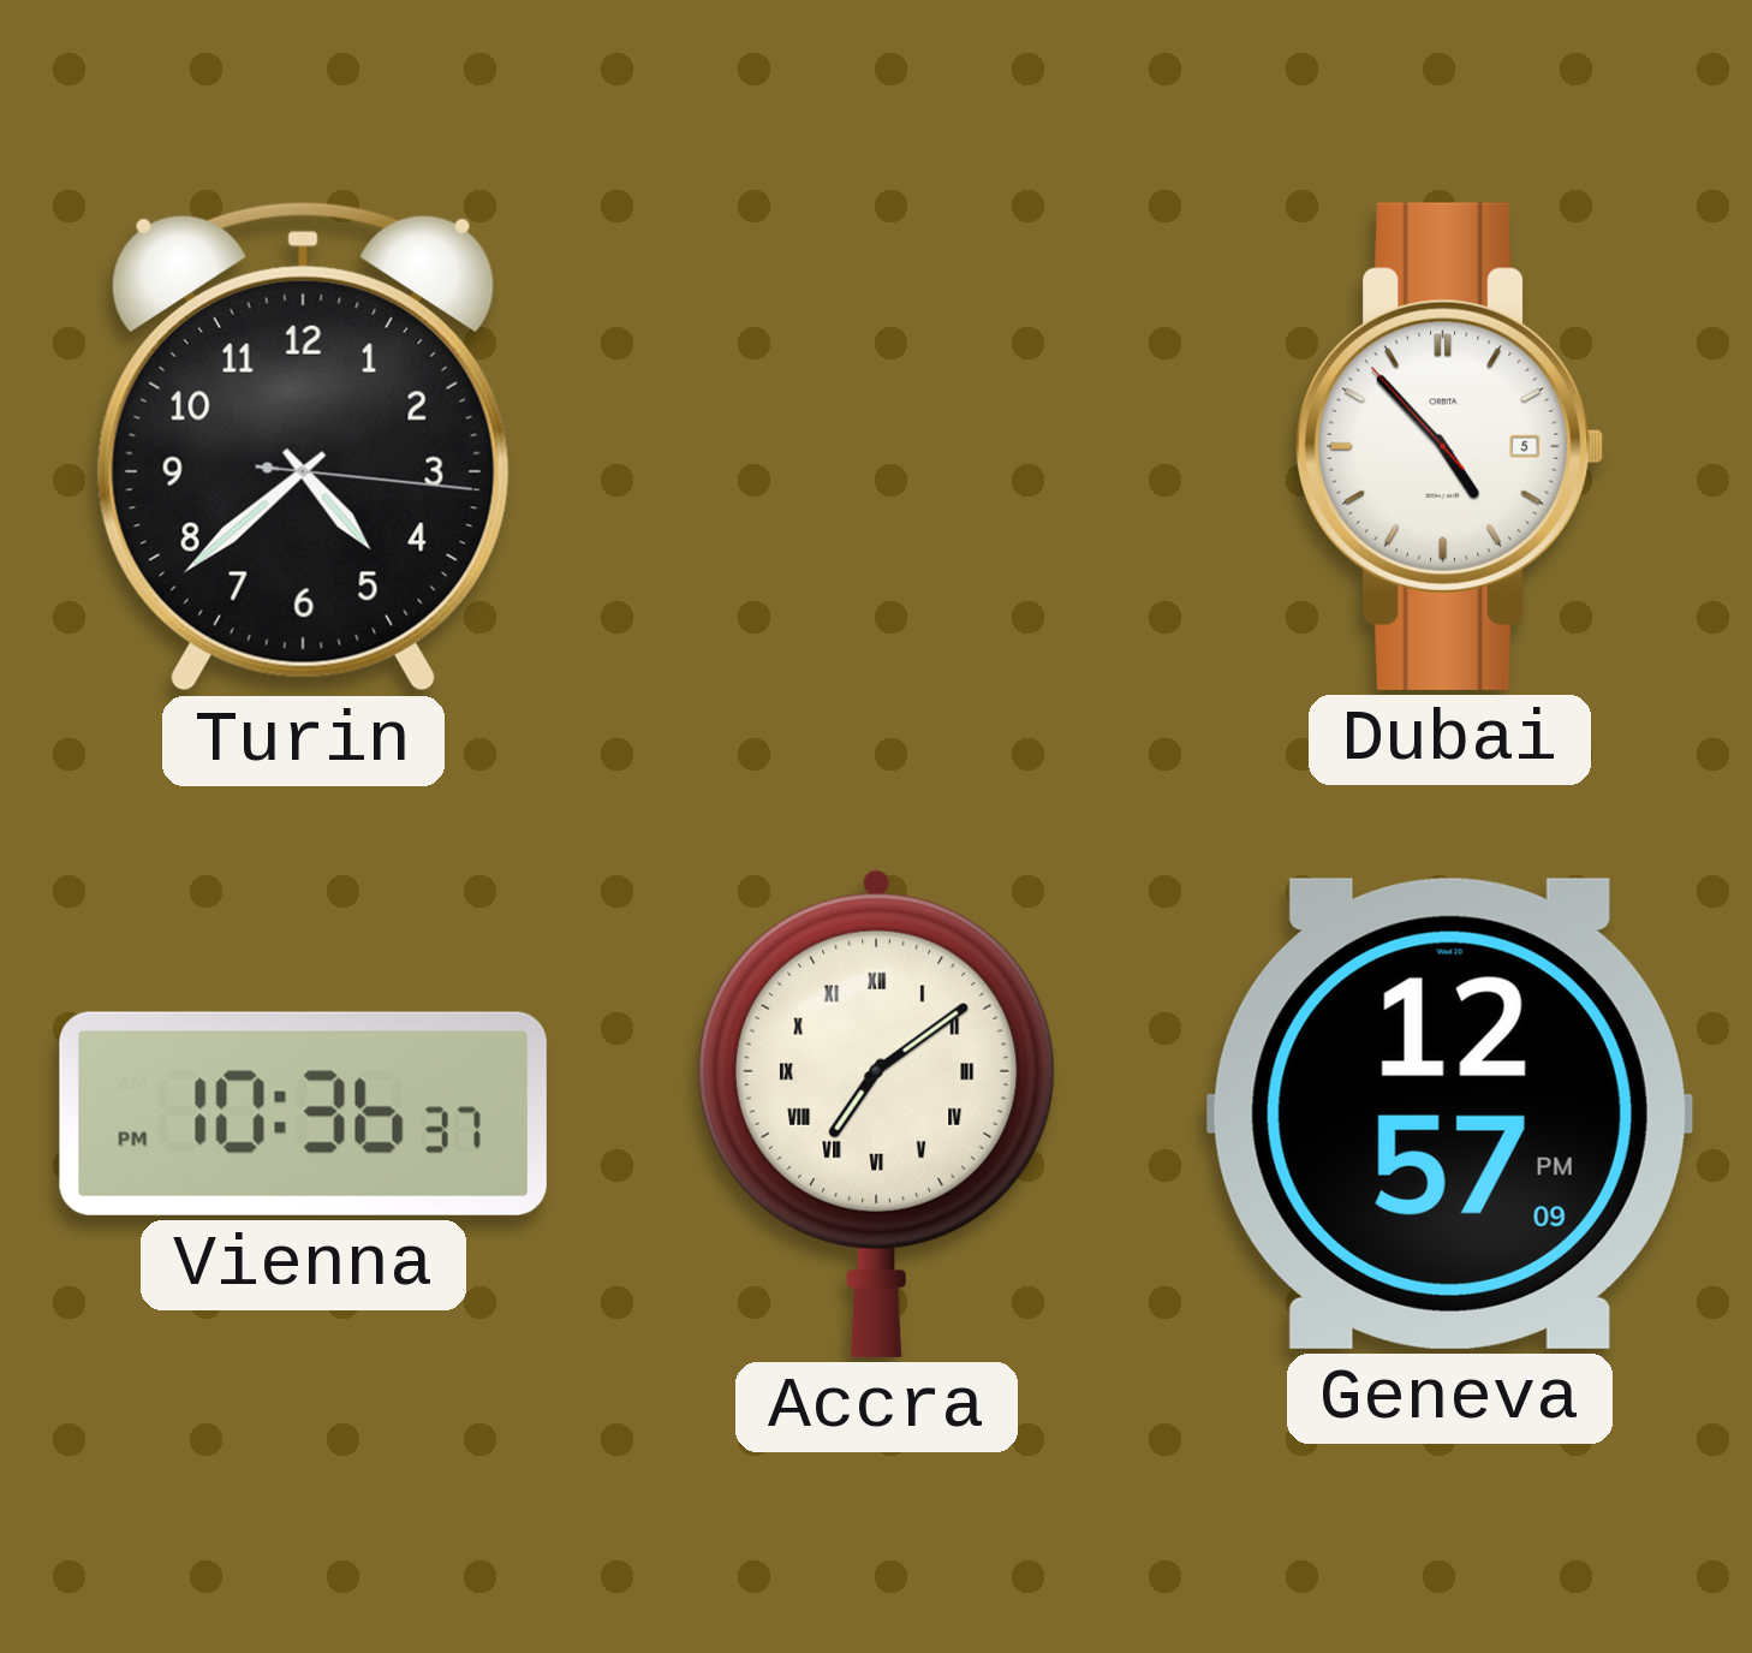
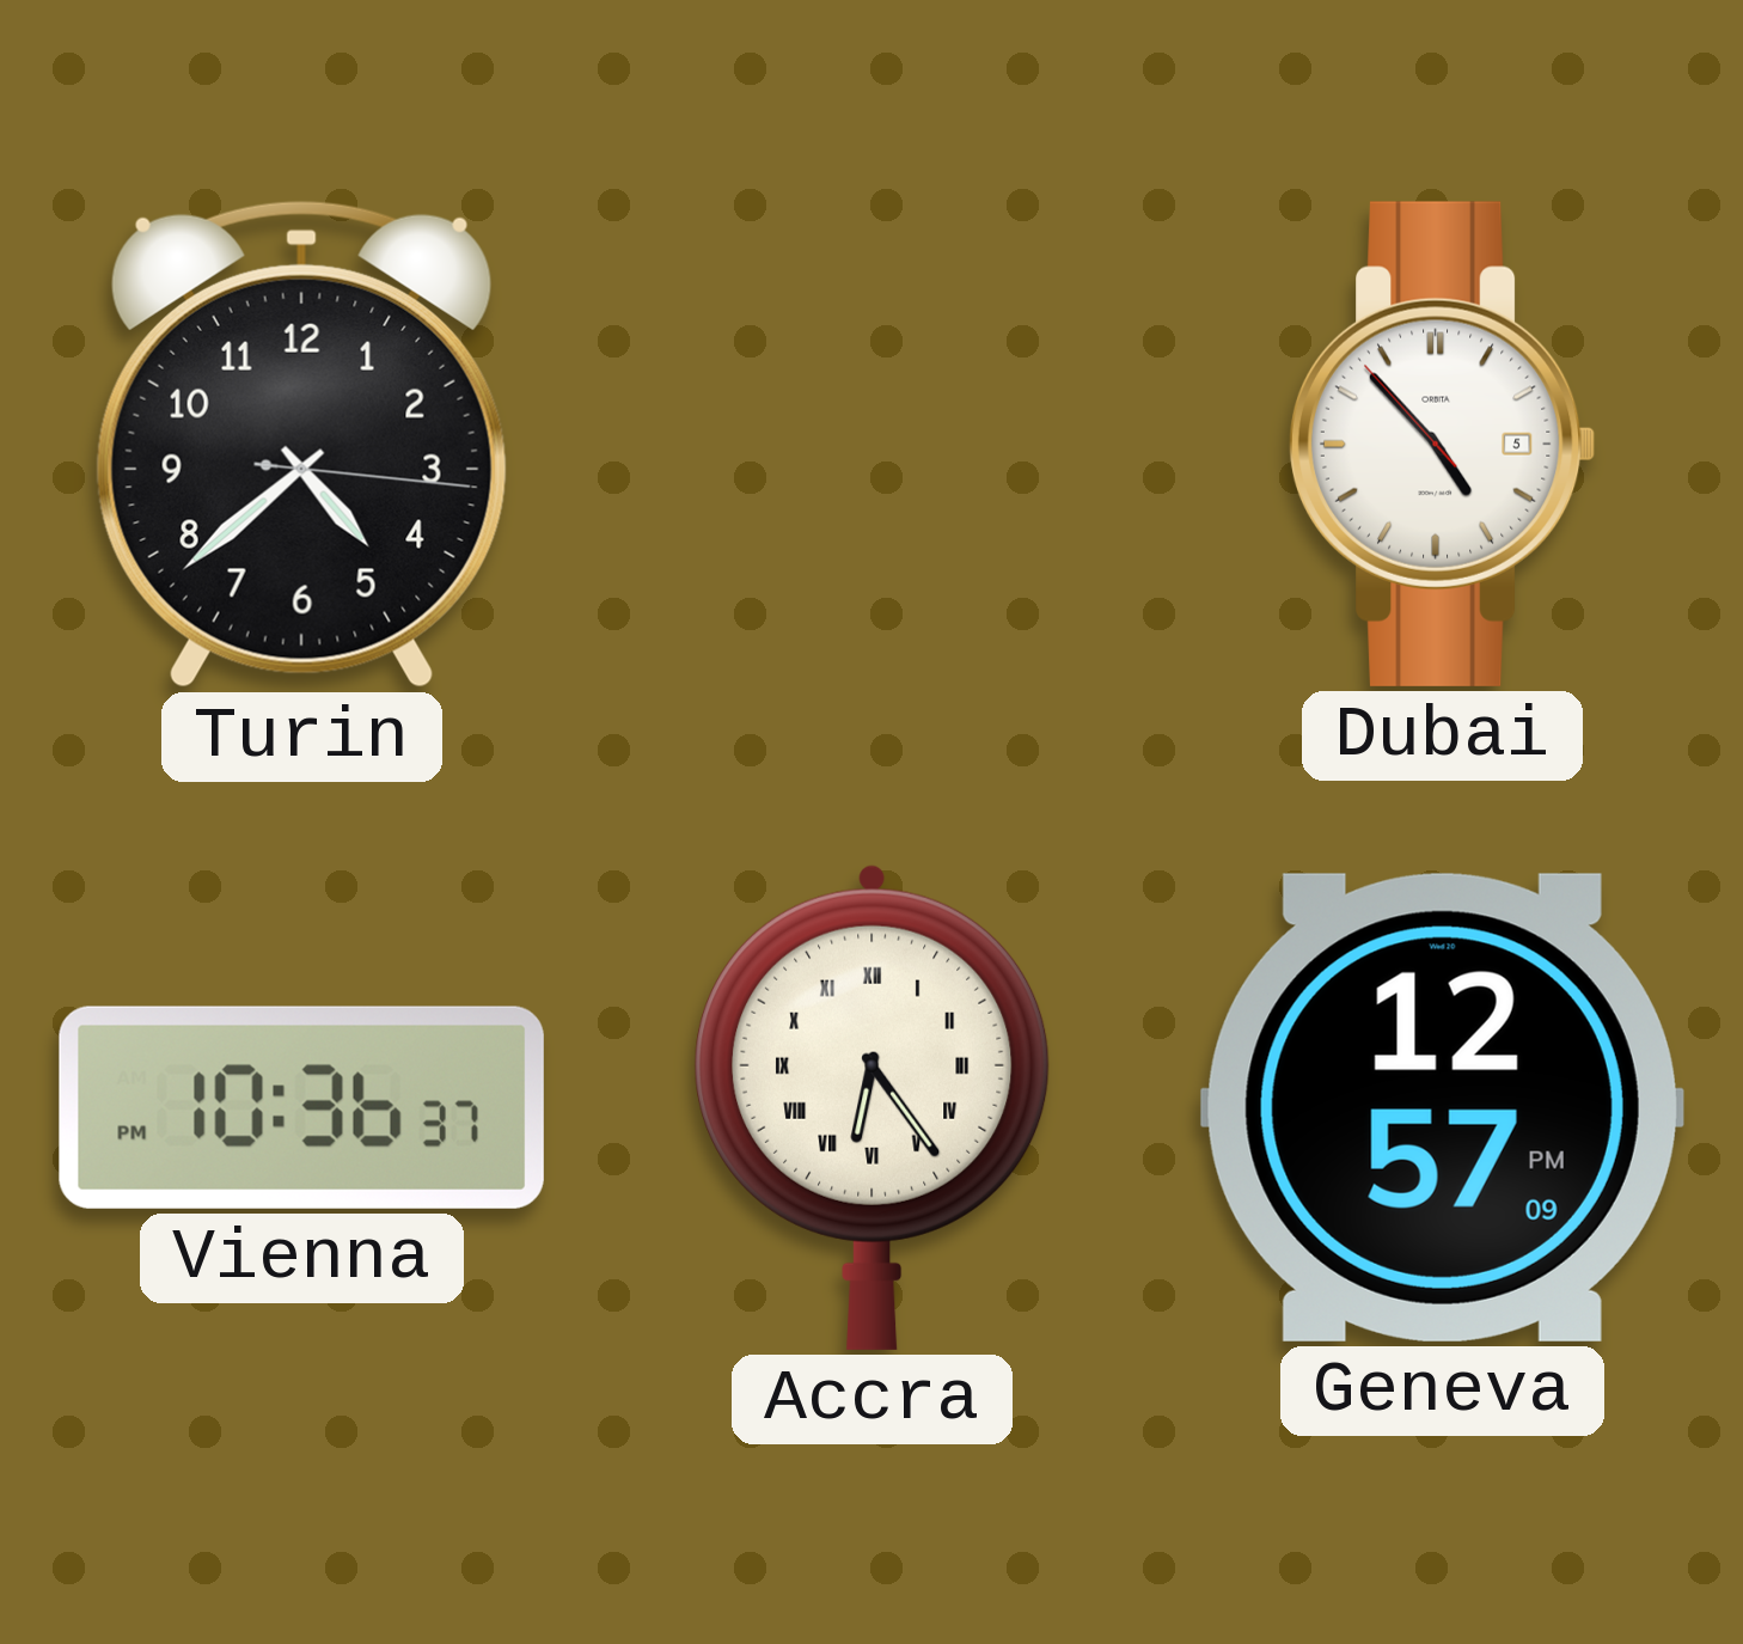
Accra: 7:09 -> 6:24
